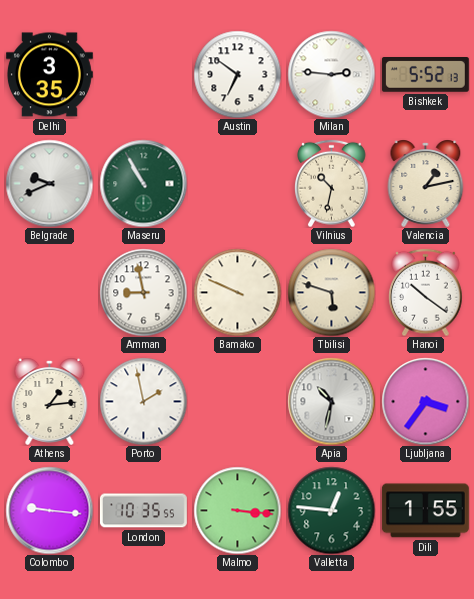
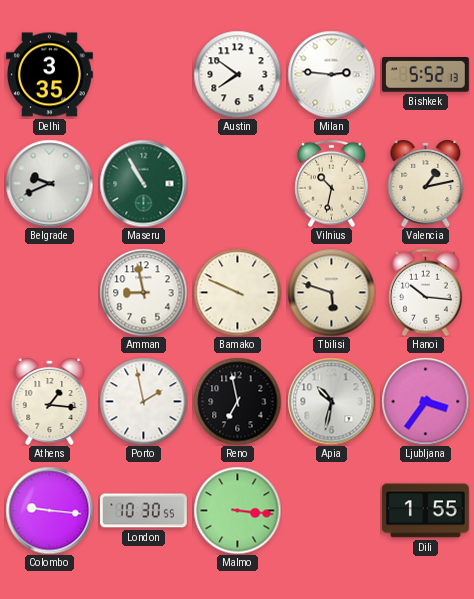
Austin: 6:51 -> 7:51
Hanoi: 10:21 -> 10:16
Athens: 1:14 -> 1:16
Reno: none -> 6:58
London: 10:35 -> 10:30
Valletta: 12:46 -> none
